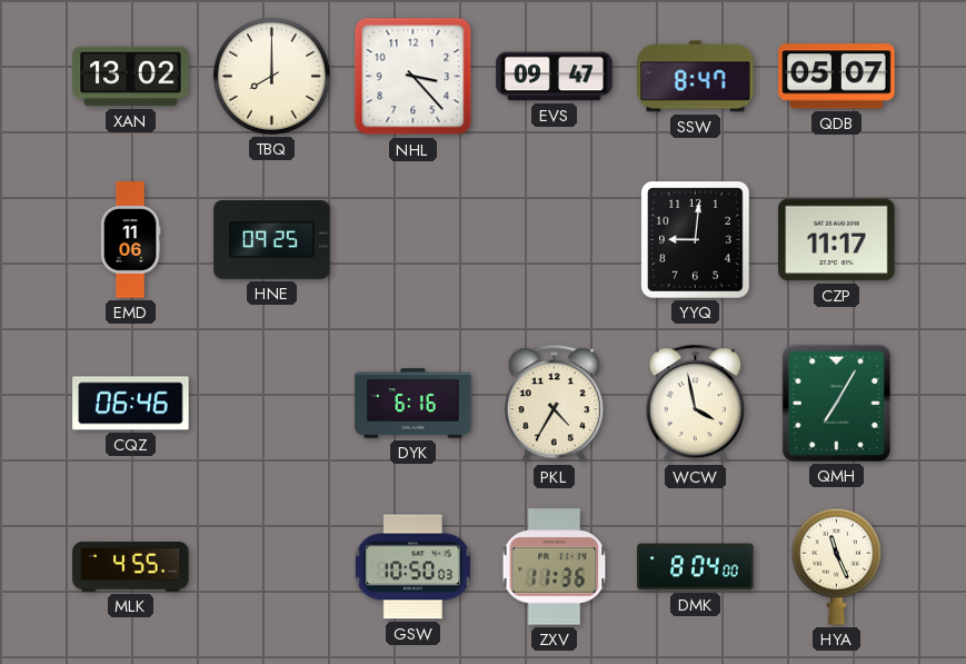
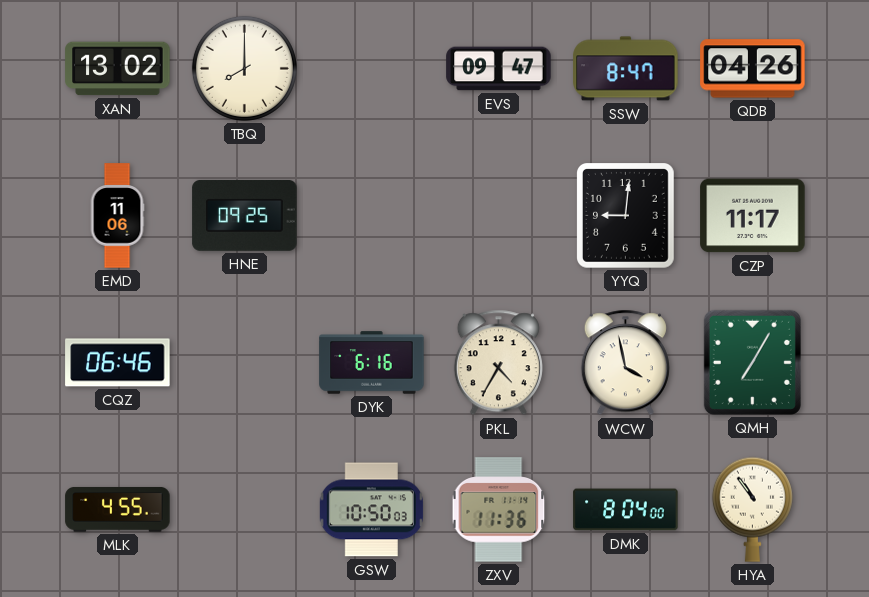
NHL: 3:23 -> none
QDB: 05:07 -> 04:26
HYA: 11:26 -> 10:54
